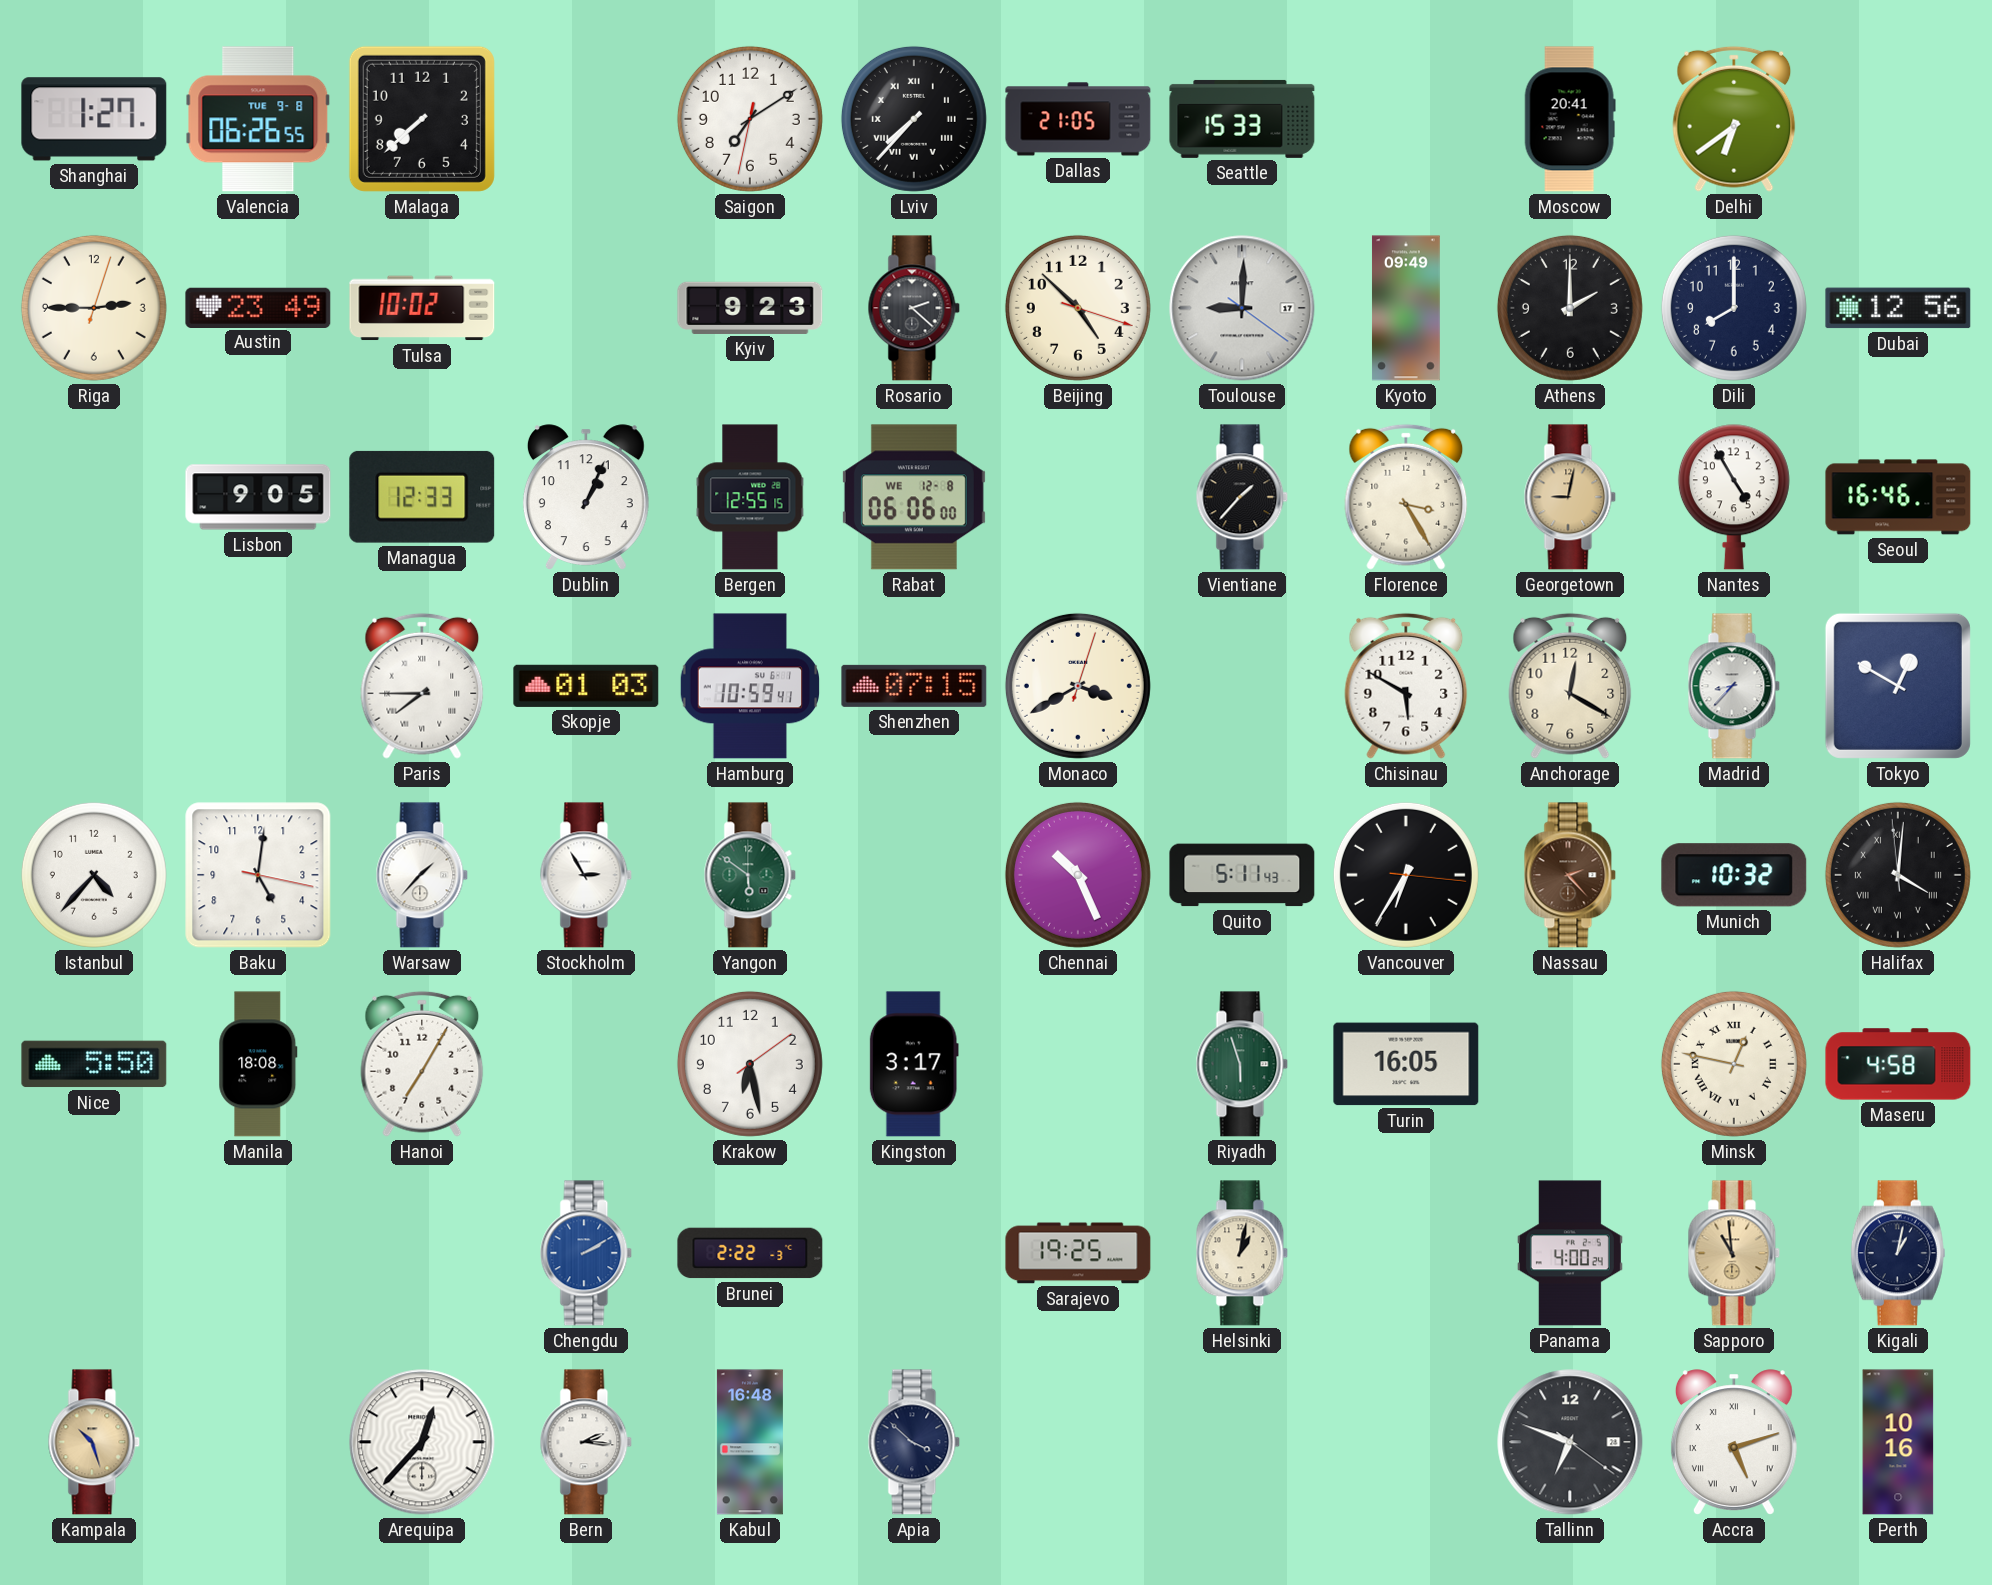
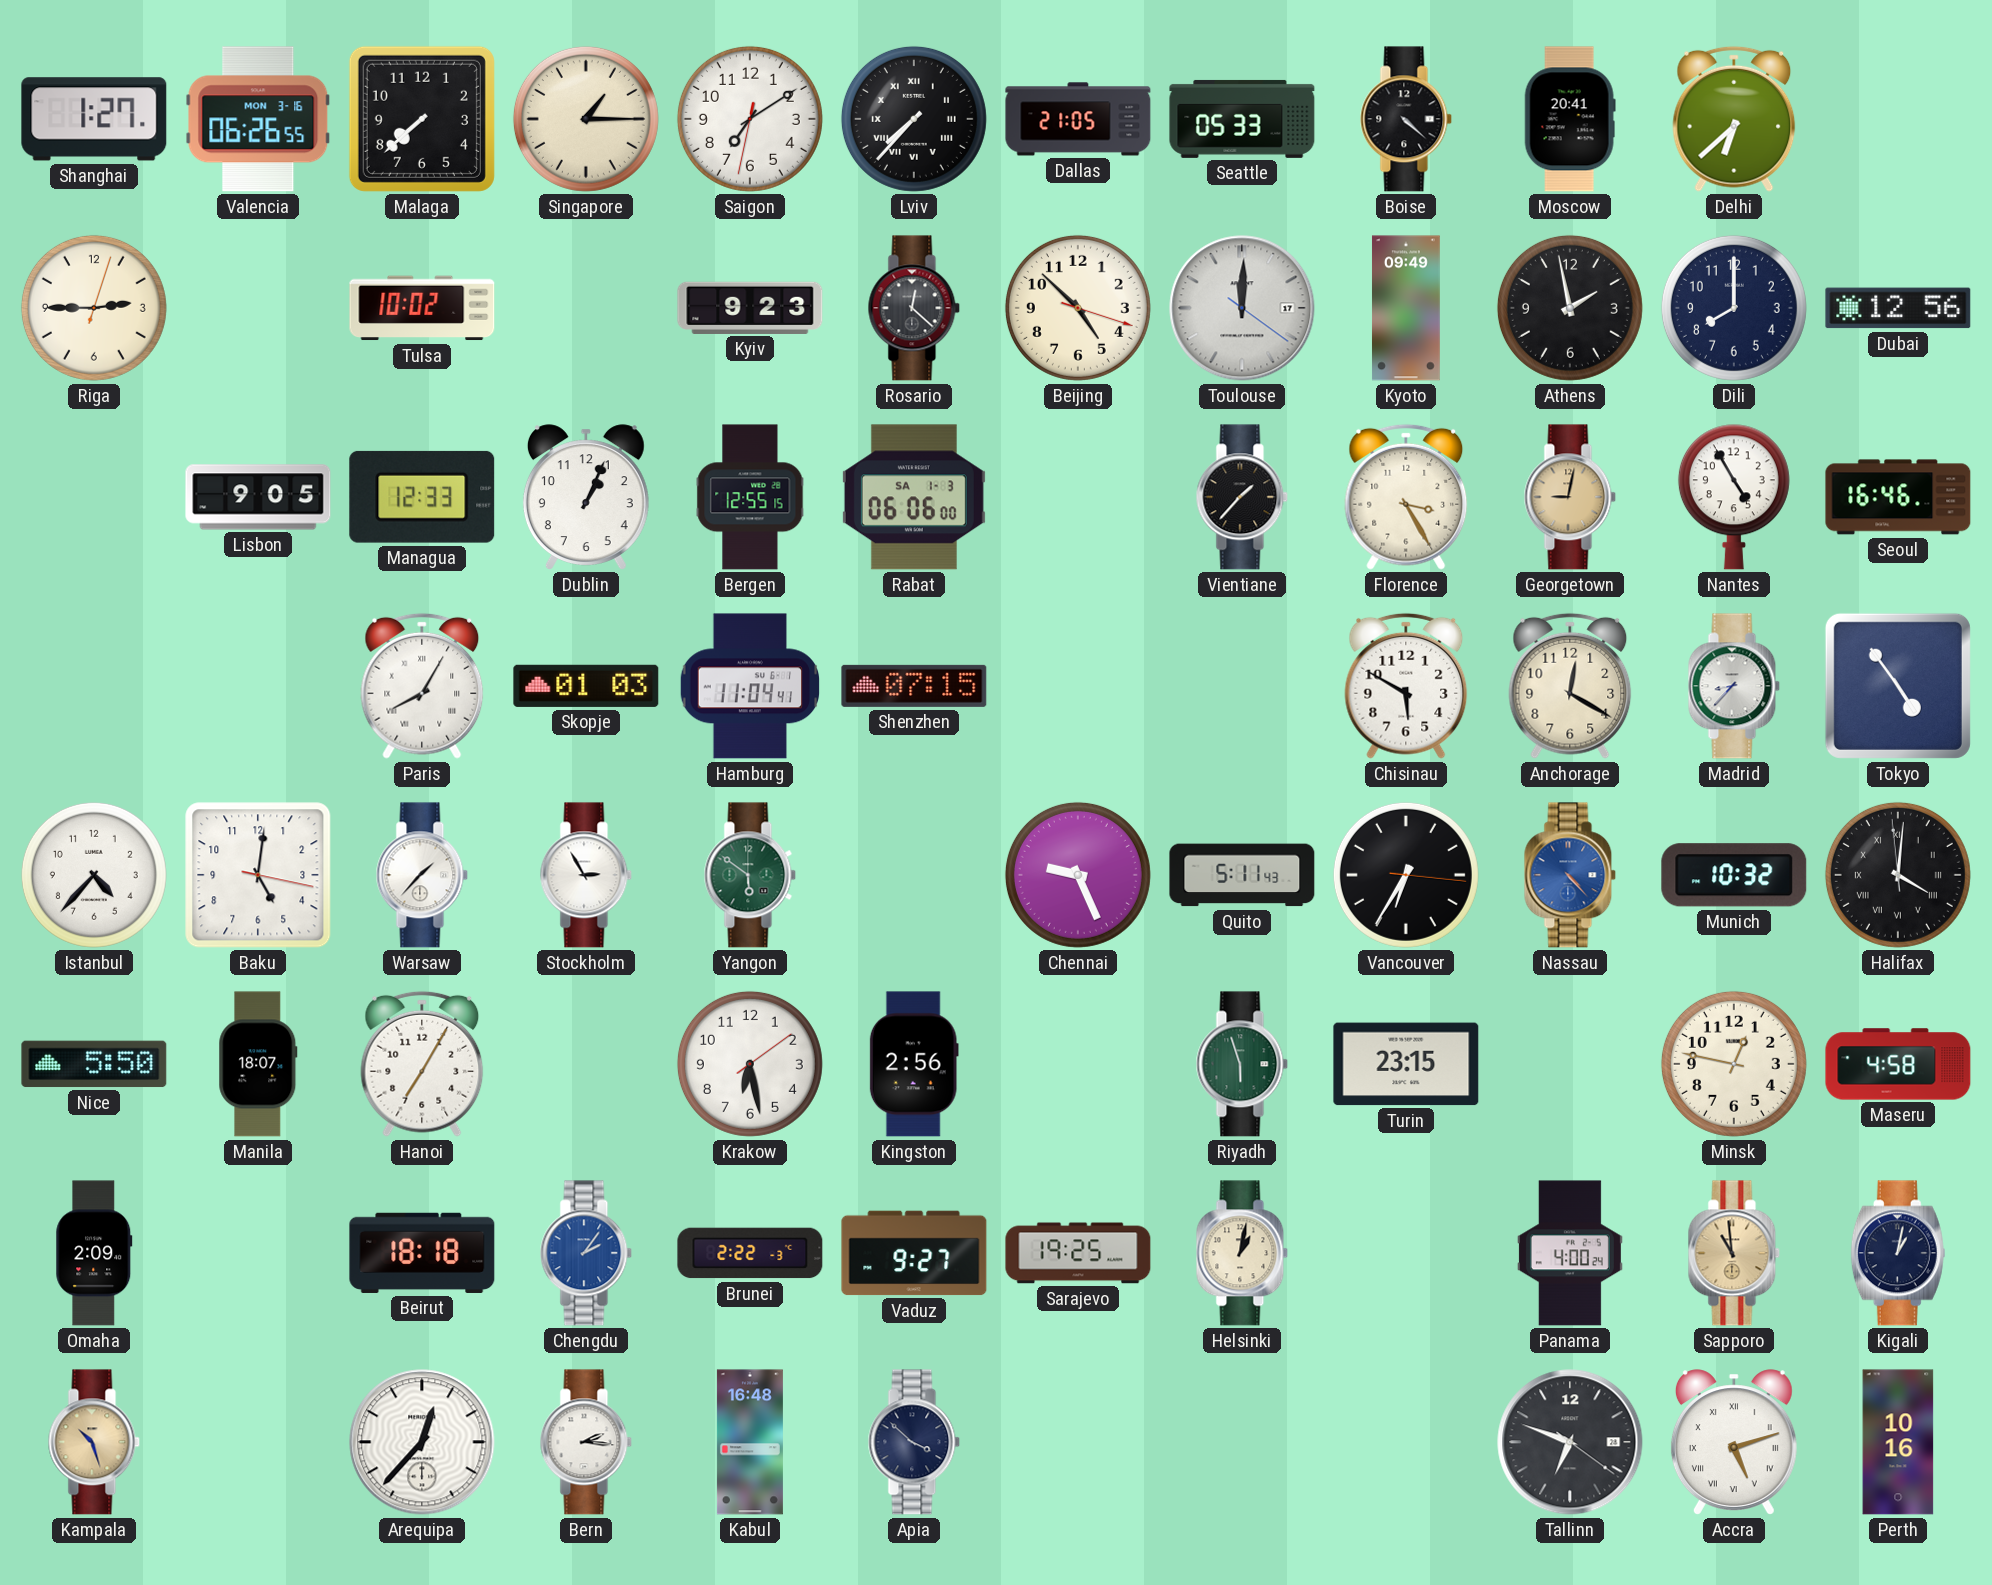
Valencia date: TUE 9-8 -> MON 3-16
Singapore: none -> 1:15
Seattle: 15:33 -> 05:33
Boise: none -> 4:22
Delhi: 6:39 -> 6:38
Austin: 23:49 -> none
Rosario: 2:22 -> 12:22
Toulouse: 9:00 -> 12:00
Athens: 2:00 -> 1:58
Rabat date: WE 12-8 -> SA 1-3
Paris: 7:45 -> 8:05
Hamburg: 10:59 -> 11:04
Monaco: 3:40 -> none
Tokyo: 12:50 -> 4:54
Chennai: 10:26 -> 9:26
Nassau: 2:23 -> 4:23
Nassau dial: brown -> blue
Manila: 18:08 -> 18:07
Kingston: 3:17 -> 2:56
Turin: 16:05 -> 23:15
Minsk numerals: Roman -> Arabic
Omaha: none -> 2:09
Beirut: none -> 18:18
Chengdu: 2:10 -> 2:06
Vaduz: none -> 9:27
